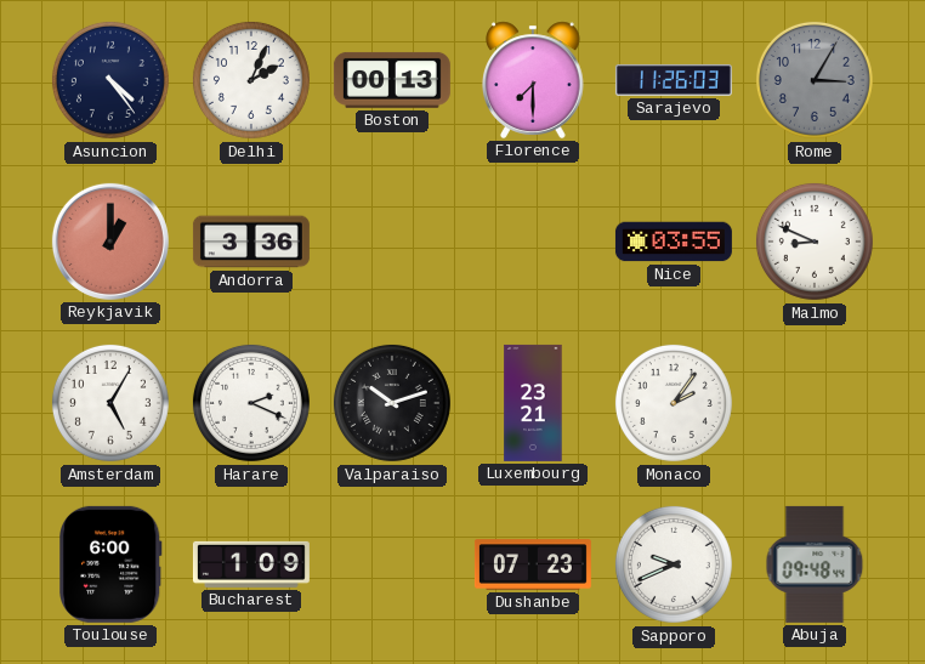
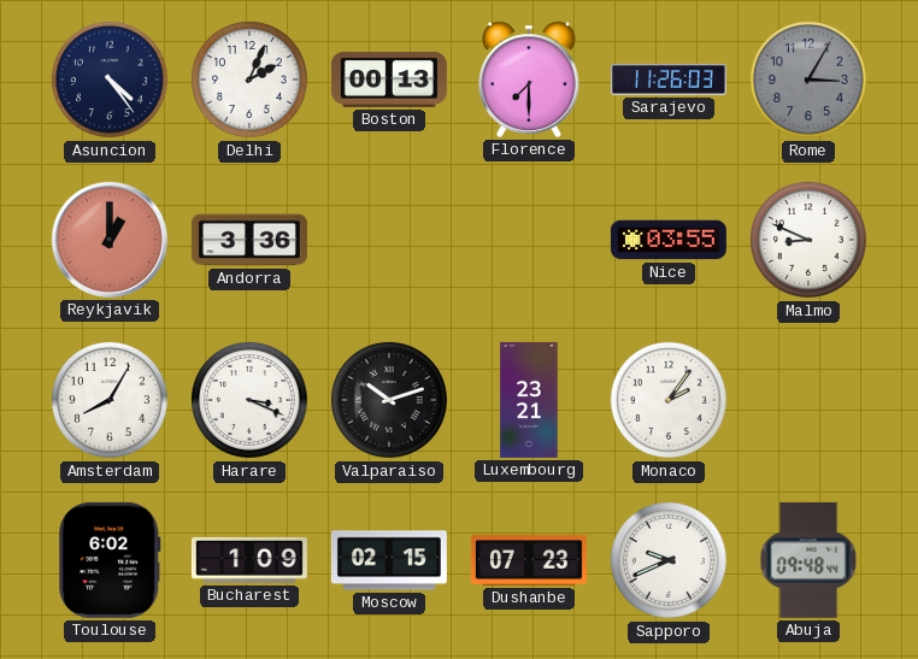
Amsterdam: 5:05 -> 8:05
Harare: 2:19 -> 3:19
Toulouse: 6:00 -> 6:02
Moscow: none -> 02:15
